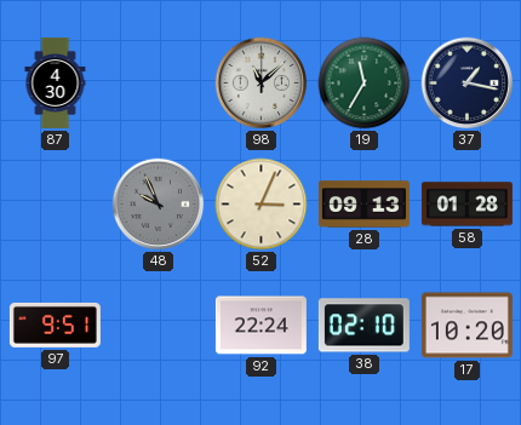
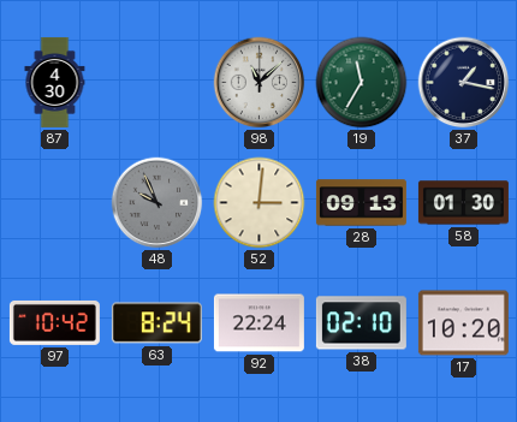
52: 3:04 -> 3:01
58: 01:28 -> 01:30
97: 9:51 -> 10:42
63: none -> 8:24
